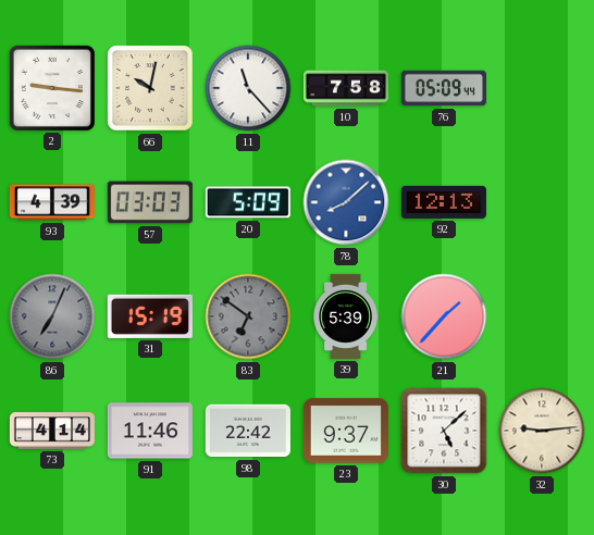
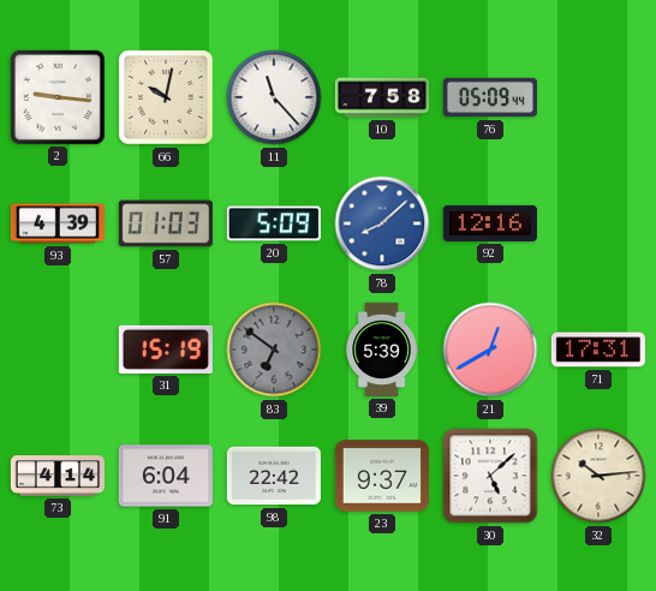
57: 03:03 -> 01:03
92: 12:13 -> 12:16
86: 7:04 -> none
21: 1:37 -> 12:40
71: none -> 17:31
91: 11:46 -> 6:04
32: 9:14 -> 10:14
